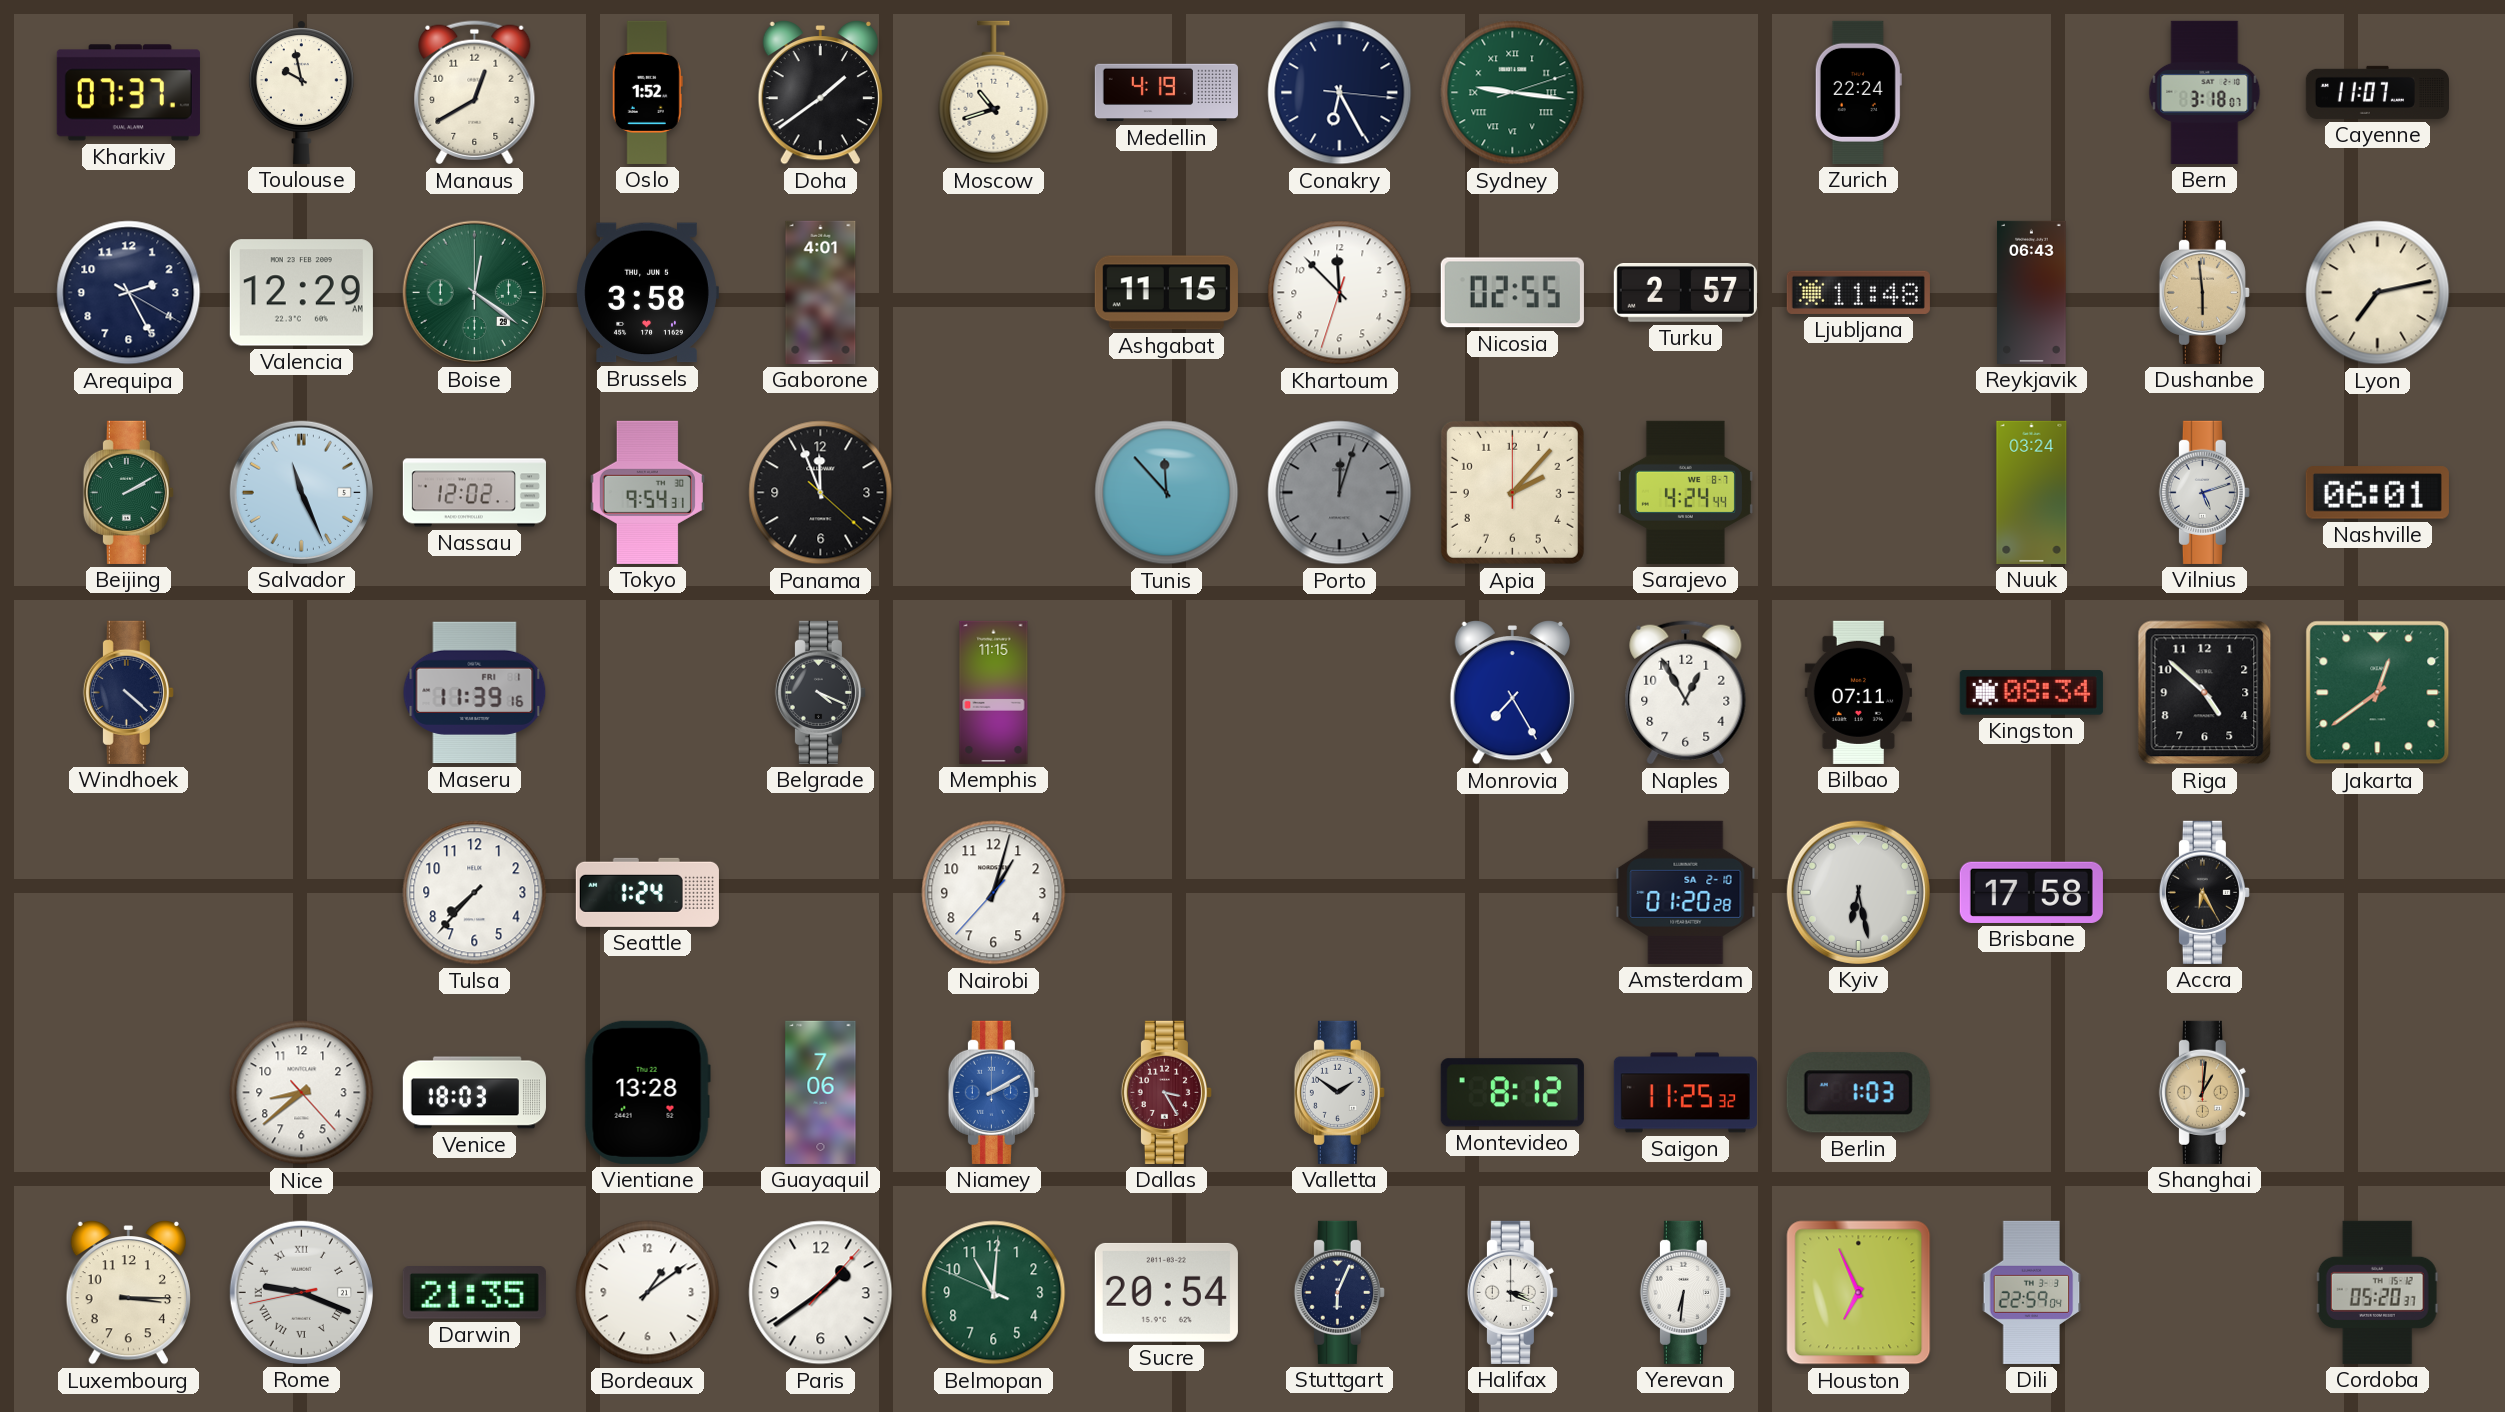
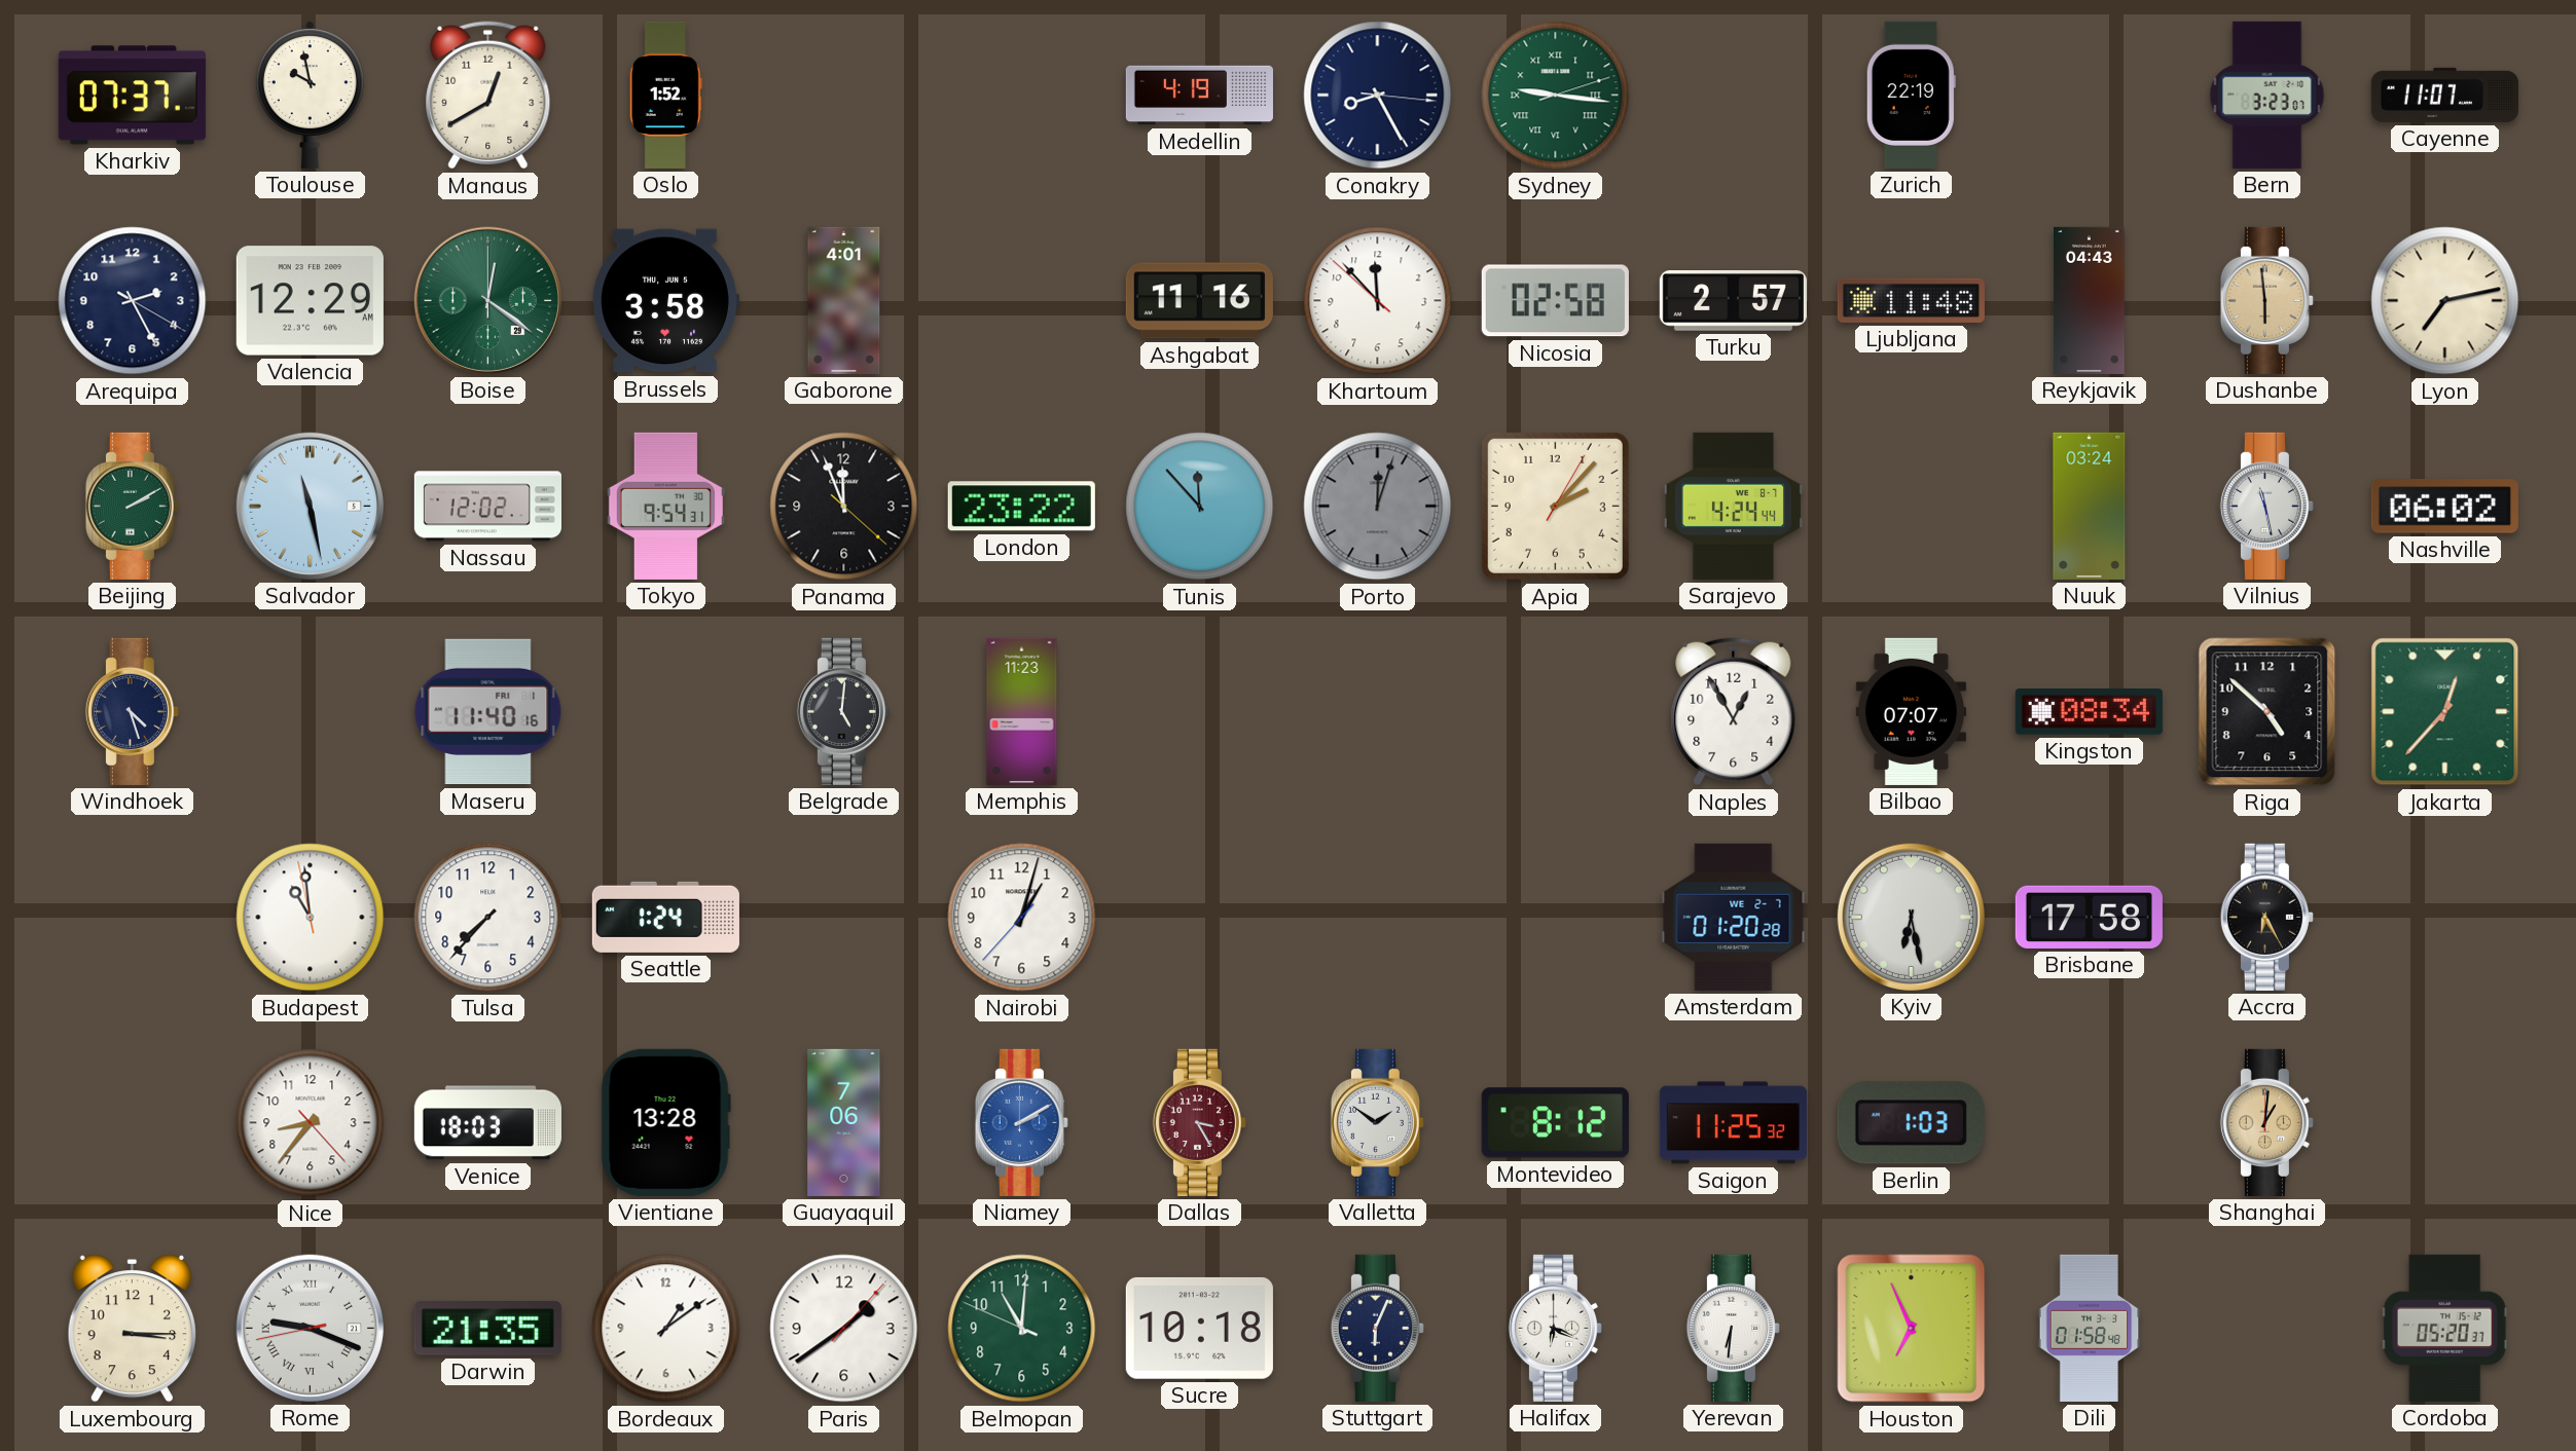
Doha: 1:39 -> none
Moscow: 10:42 -> none
Conakry: 6:25 -> 8:25
Zurich: 22:24 -> 22:19
Bern: 3:18 -> 3:23
Ashgabat: 11:15 -> 11:16
Khartoum: 11:52:33 -> 11:52:52
Nicosia: 02:55 -> 02:58
Reykjavik: 06:43 -> 04:43
Salvador: 11:26 -> 11:28
London: none -> 23:22
Apia: 2:07:00 -> 2:07:05
Vilnius: 5:12 -> 11:28
Nashville: 06:01 -> 06:02
Windhoek: 4:22 -> 4:27
Maseru: 11:39 -> 11:40
Belgrade: 4:19 -> 5:01
Memphis: 11:15 -> 11:23
Monrovia: 7:25 -> none
Bilbao: 07:11 -> 07:07
Jakarta: 12:39 -> 12:37
Budapest: none -> 10:58
Amsterdam date: SA 2-10 -> WE 2-7
Nice: 8:38 -> 8:36
Sucre: 20:54 -> 10:18
Halifax: 3:19 -> 6:19
Dili: 22:59 -> 01:58
